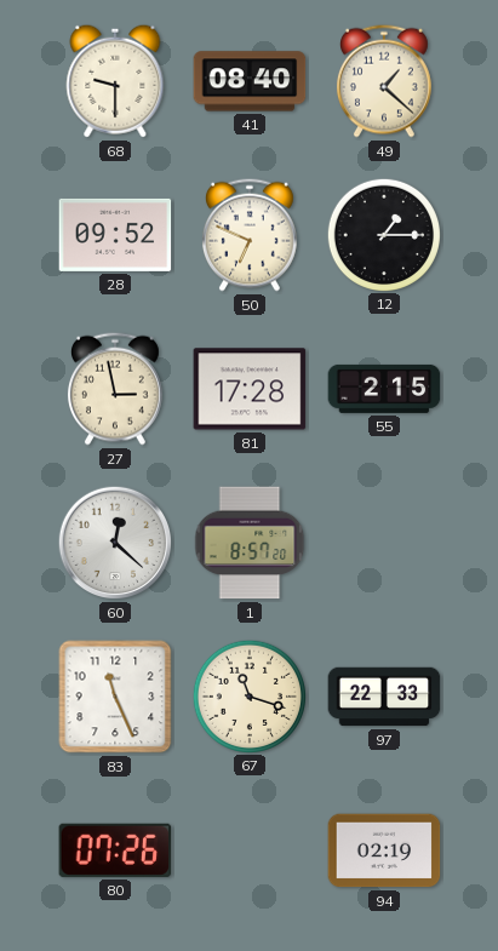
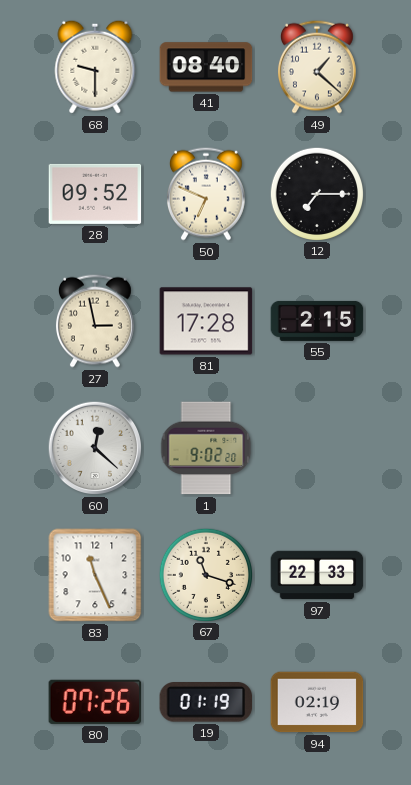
12: 1:15 -> 7:15
1: 8:57 -> 9:02
19: none -> 01:19
